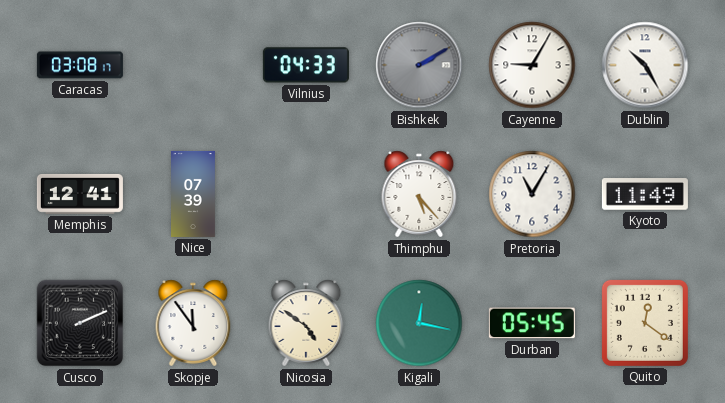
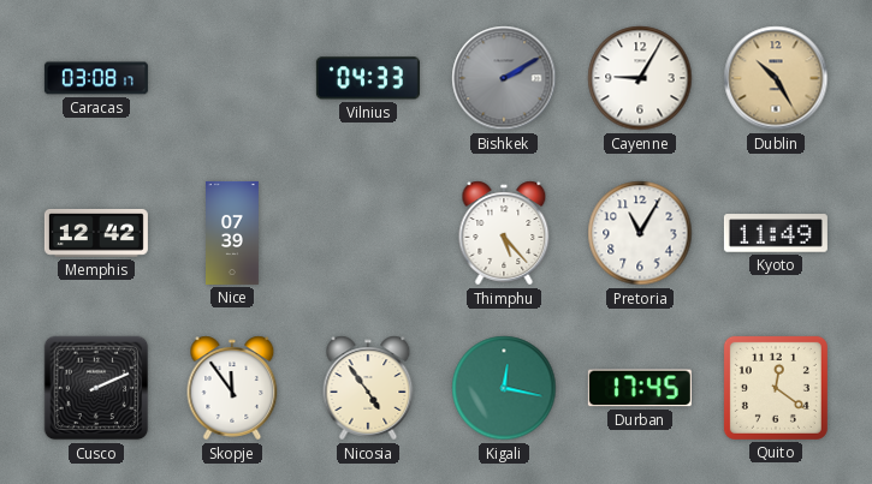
Dublin dial: white -> champagne
Memphis: 12:41 -> 12:42
Nicosia: 4:51 -> 4:54
Durban: 05:45 -> 17:45
